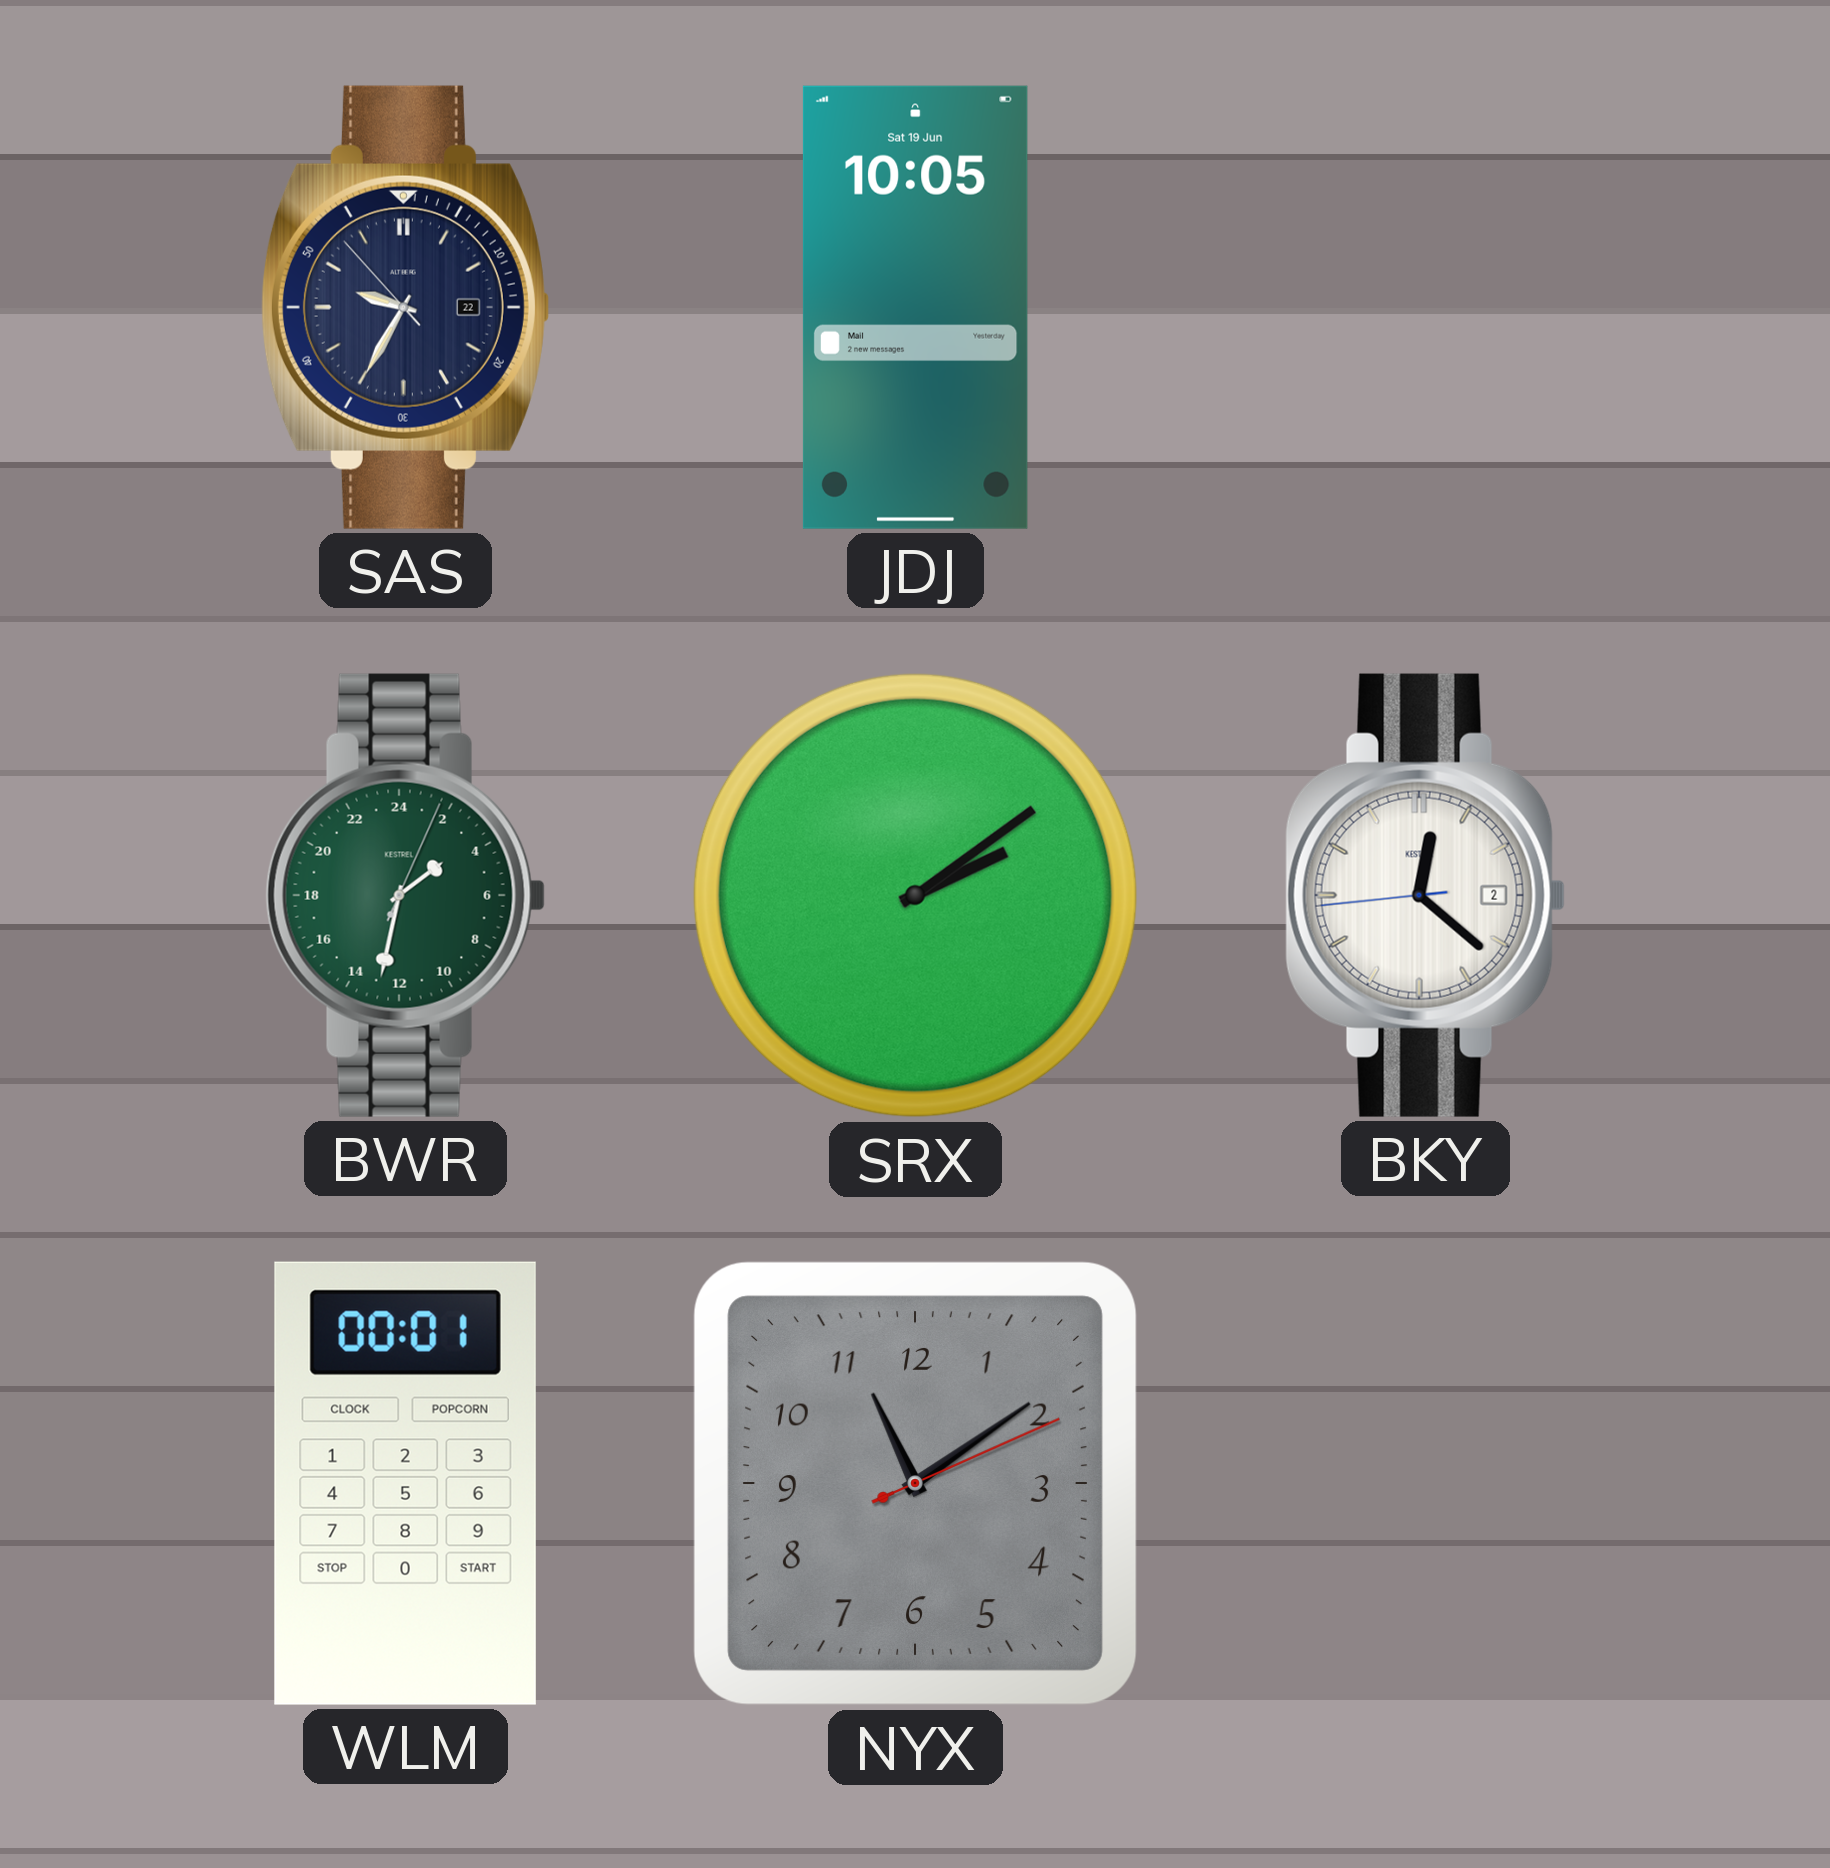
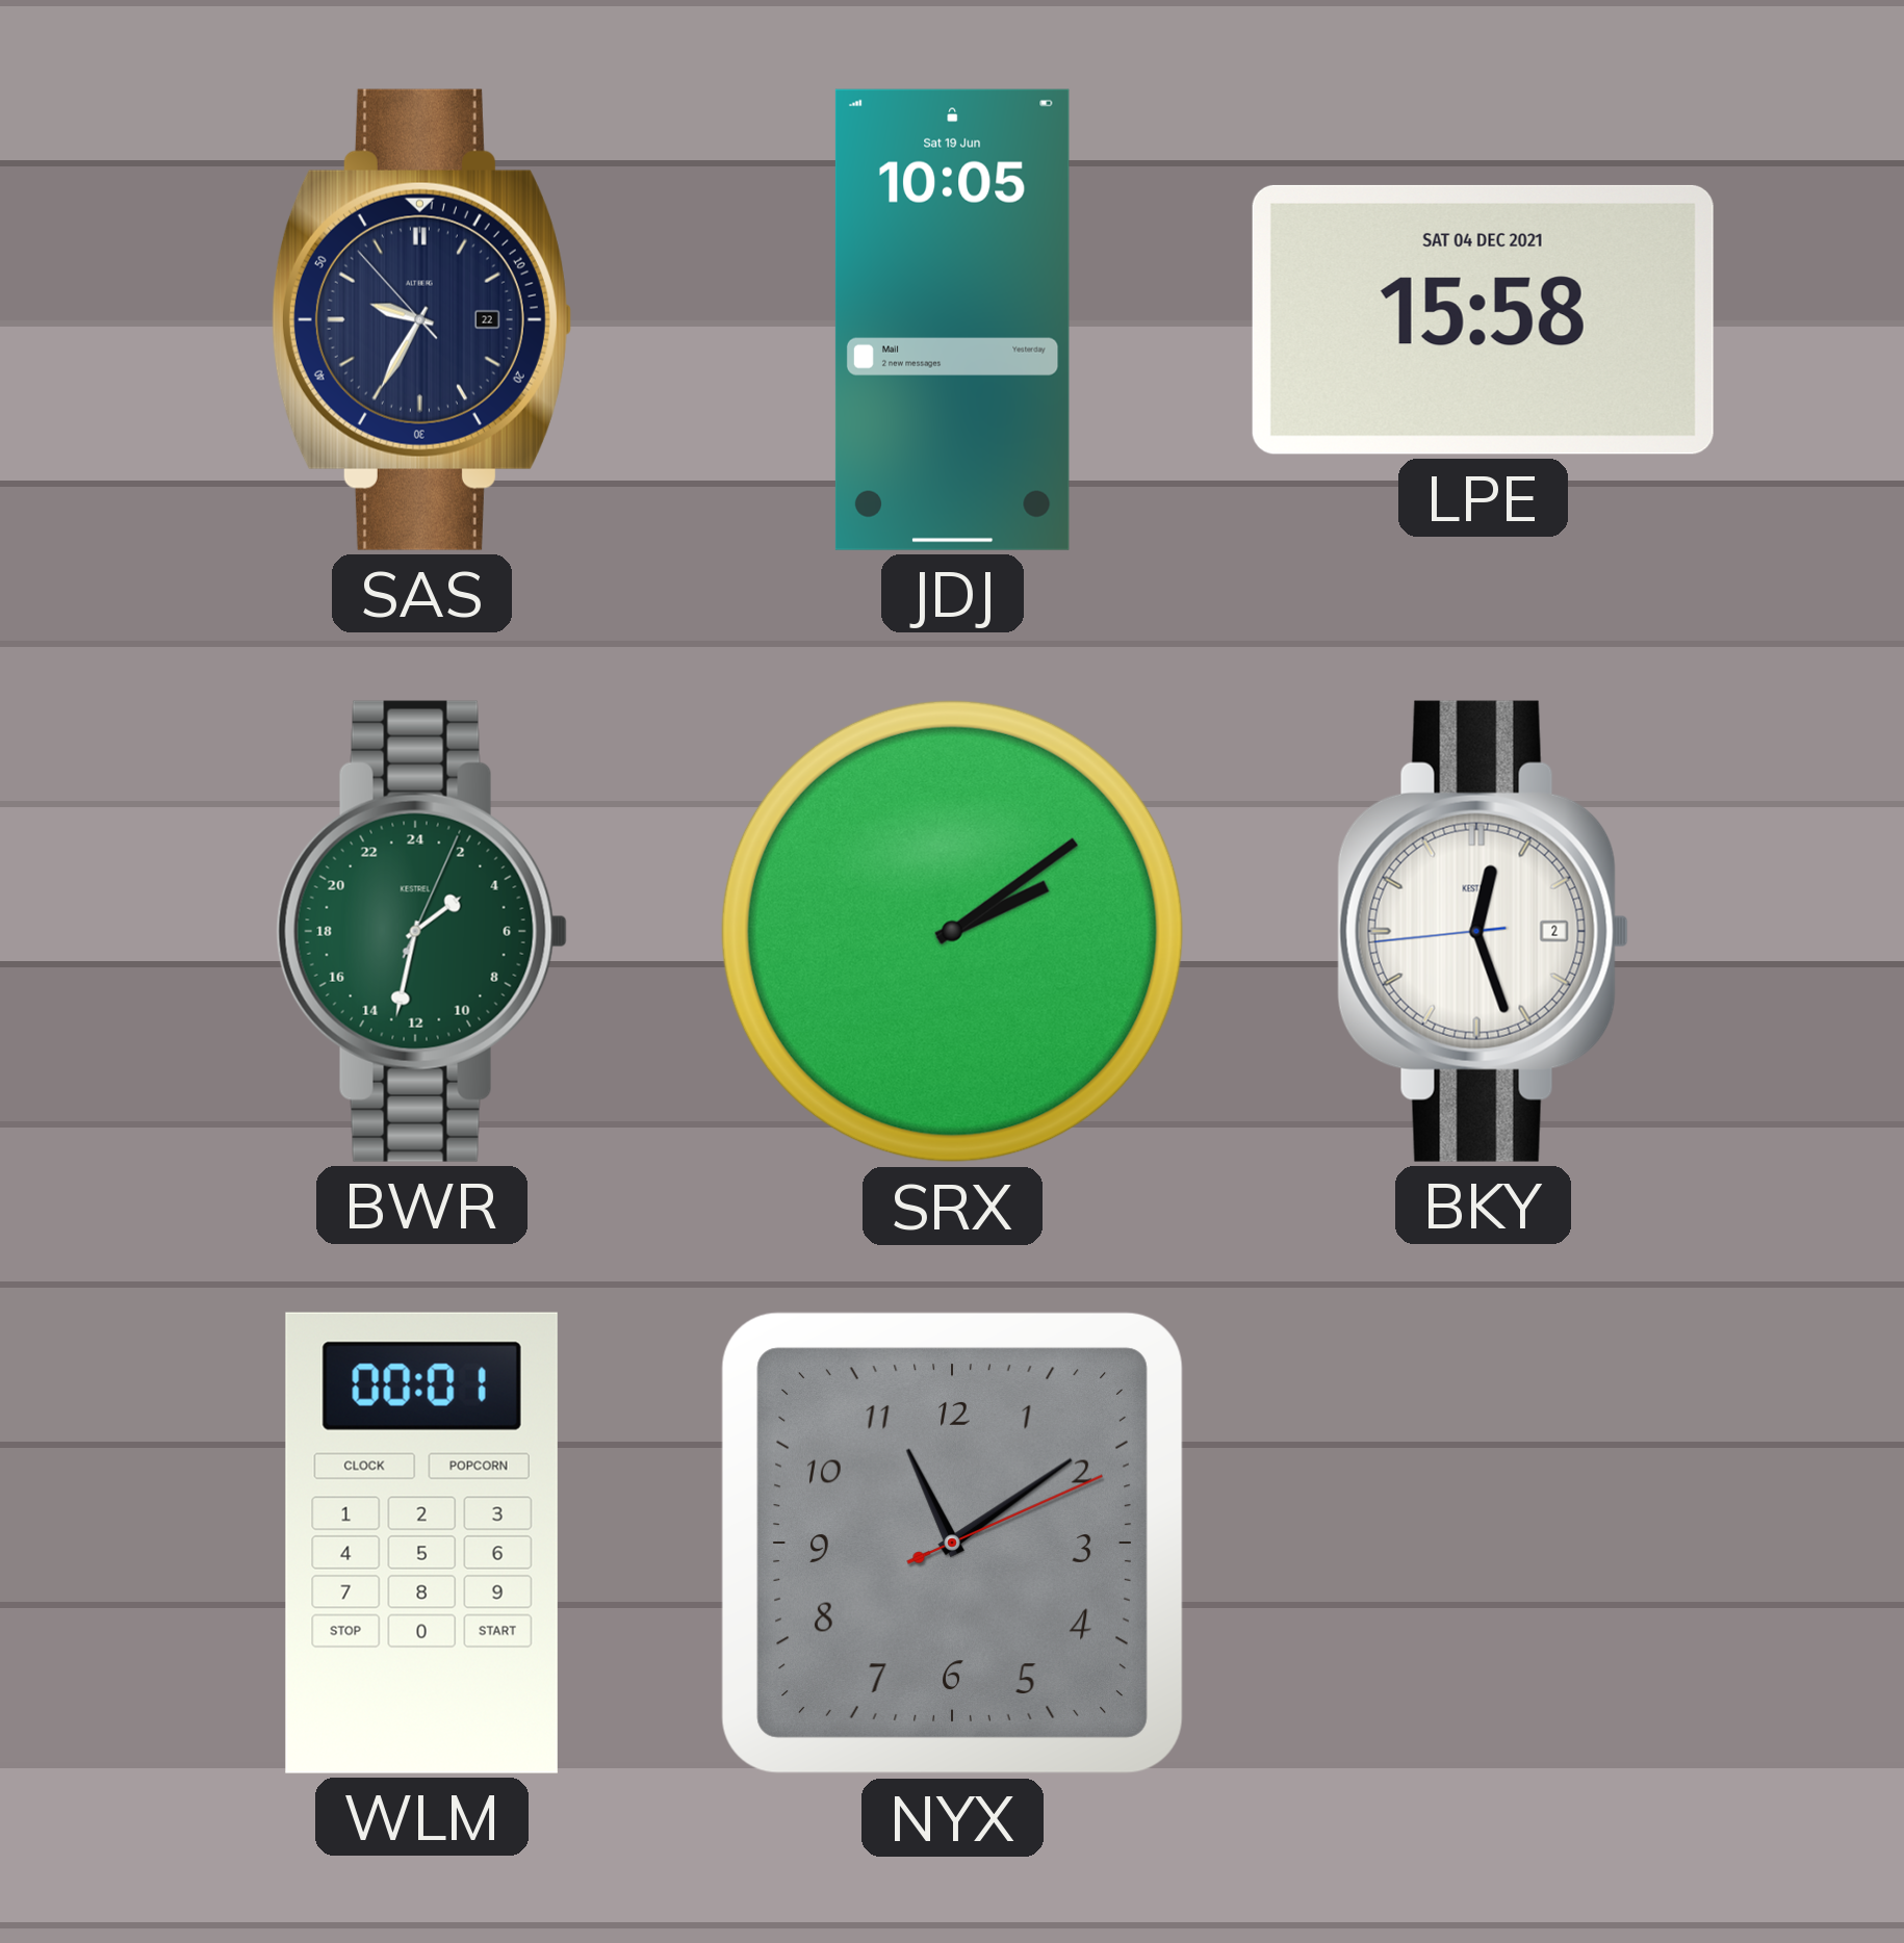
LPE: none -> 15:58
BKY: 12:21 -> 12:26
